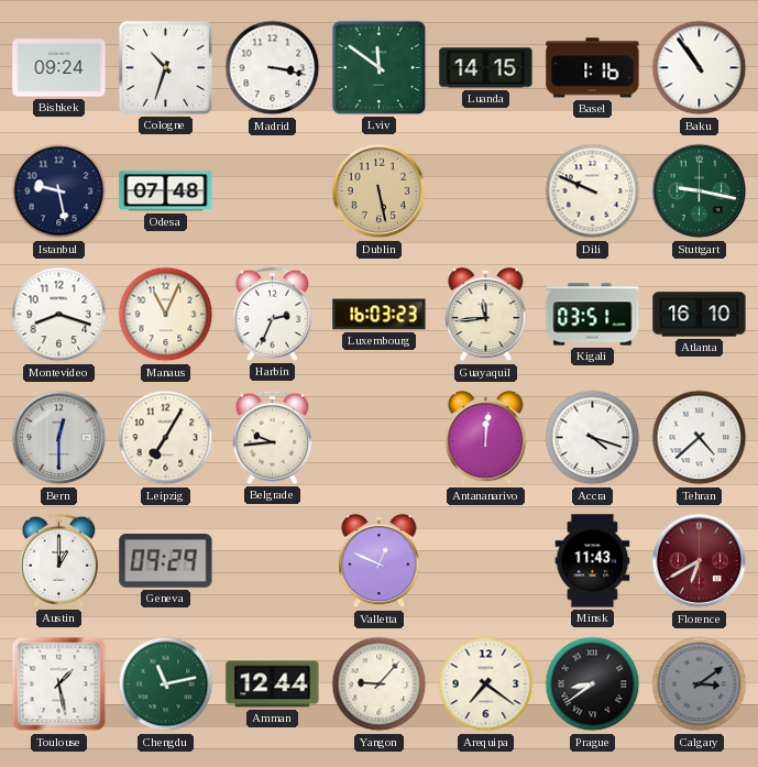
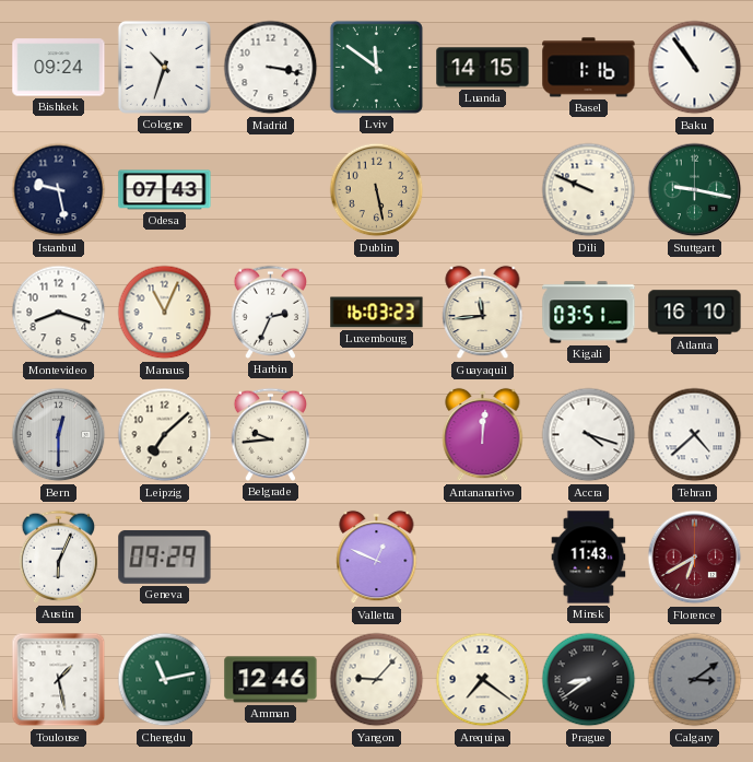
Odesa: 07:48 -> 07:43
Leipzig: 7:05 -> 7:08
Austin: 1:00 -> 6:04
Amman: 12:44 -> 12:46
